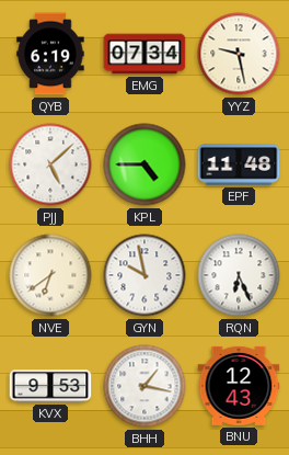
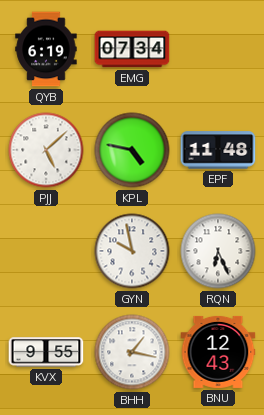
YYZ: 9:28 -> none
KPL: 4:45 -> 4:47
NVE: 6:39 -> none
KVX: 9:53 -> 9:55
